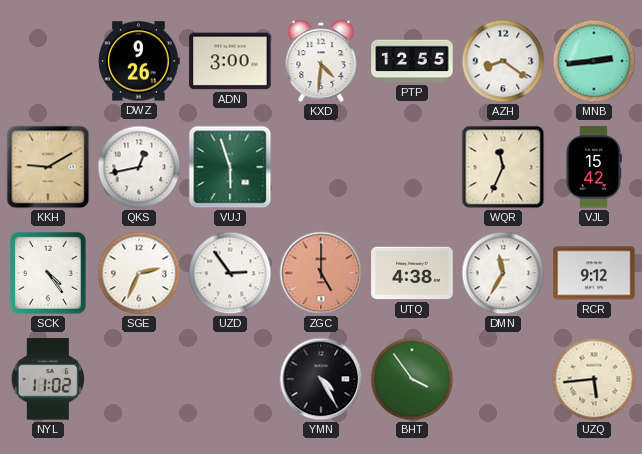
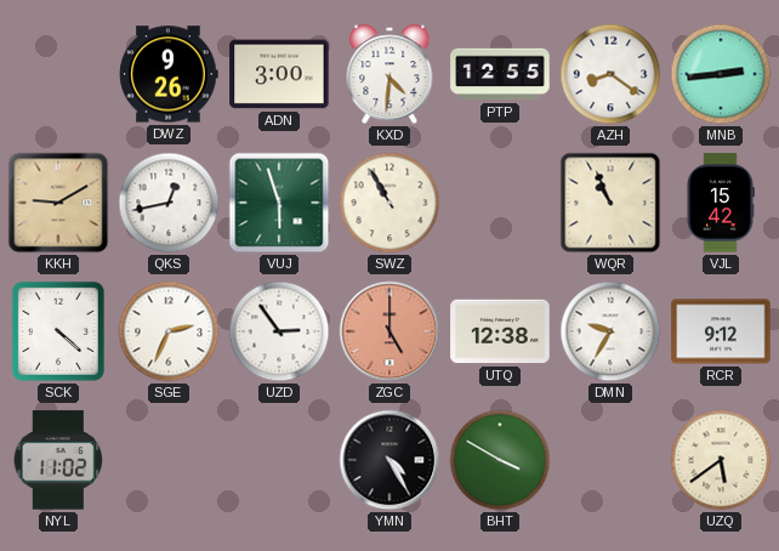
SWZ: none -> 10:55
WQR: 11:34 -> 10:56
SCK: 4:24 -> 4:22
UTQ: 4:38 -> 12:38
DMN: 11:35 -> 9:35
BHT: 3:54 -> 3:50
UZQ: 5:44 -> 5:39
